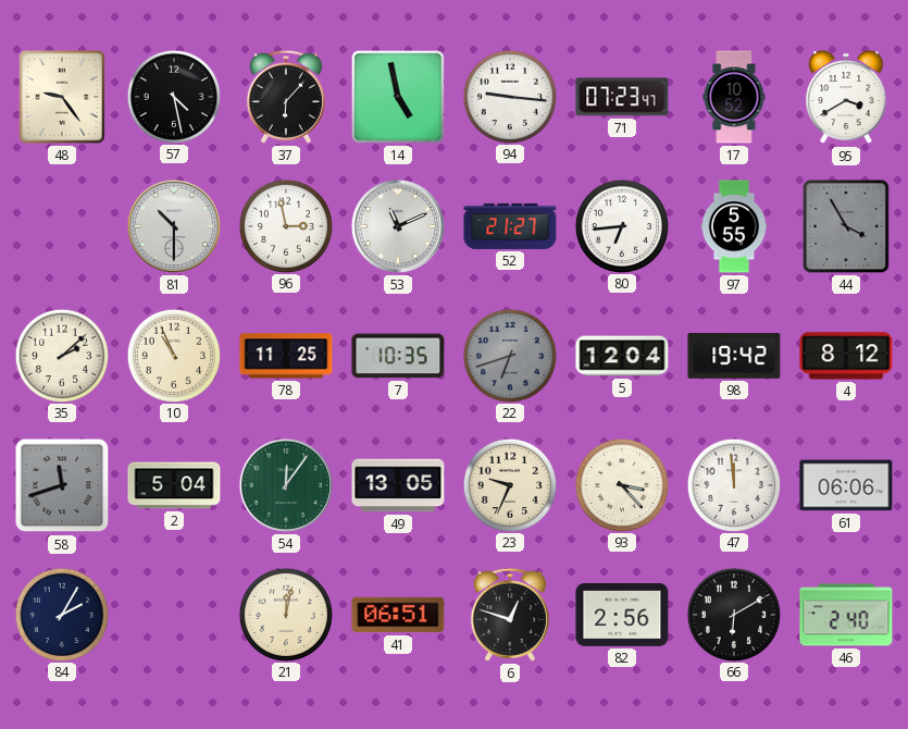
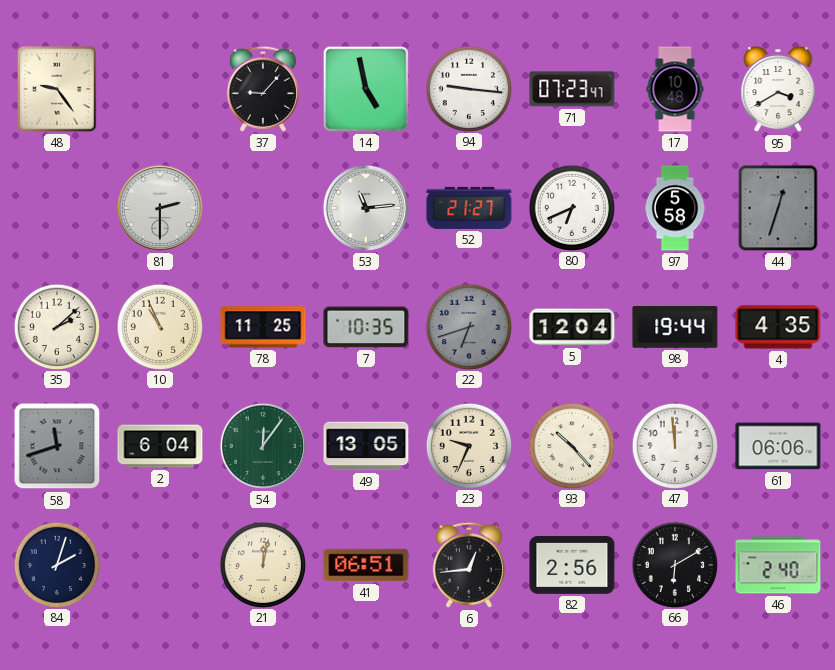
57: 4:28 -> none
37: 6:07 -> 9:07
17: 10:52 -> 10:48
81: 10:30 -> 2:30
96: 2:58 -> none
53: 11:11 -> 11:14
80: 6:44 -> 6:41
97: 5:55 -> 5:58
44: 3:55 -> 12:33
98: 19:42 -> 19:44
4: 8:12 -> 4:35
2: 5:04 -> 6:04
93: 3:23 -> 10:23
84: 2:05 -> 2:03
6: 12:48 -> 12:44
